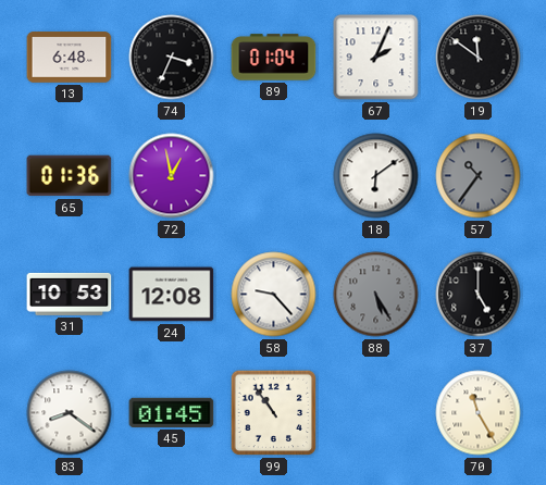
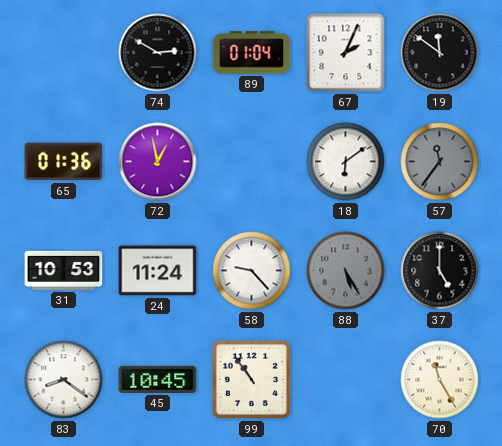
13: 6:48 -> none
74: 3:34 -> 2:50
57: 10:36 -> 11:36
24: 12:08 -> 11:24
45: 01:45 -> 10:45
